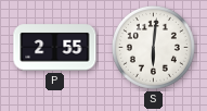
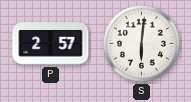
P: 2:55 -> 2:57
